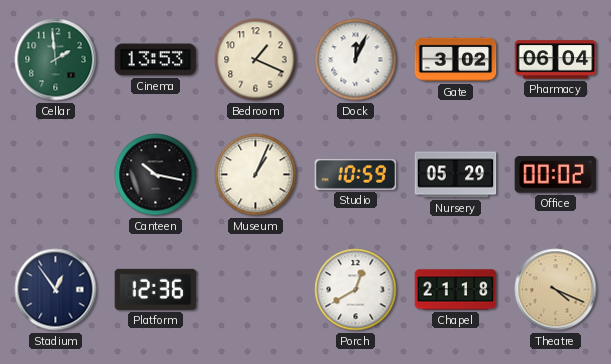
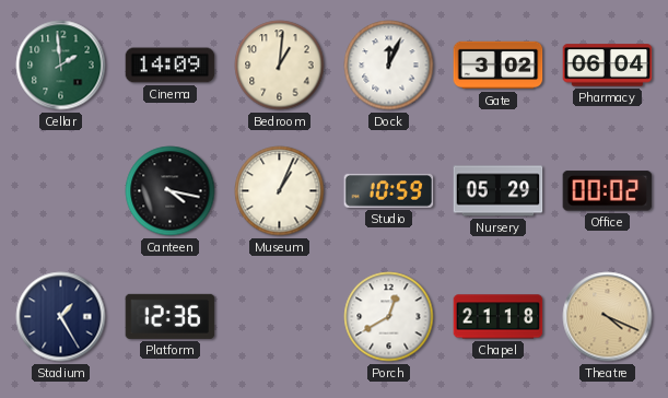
Cinema: 13:53 -> 14:09
Bedroom: 1:19 -> 1:01
Canteen: 10:17 -> 4:17
Stadium: 12:54 -> 1:25
